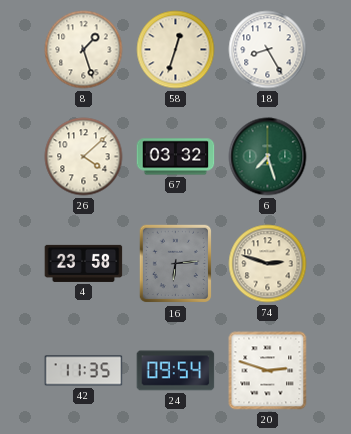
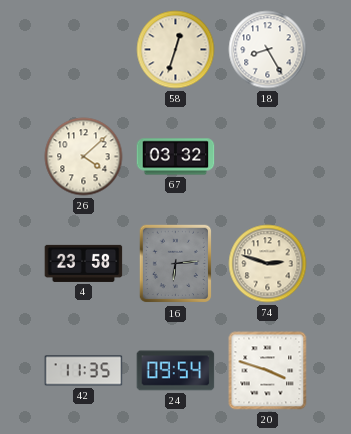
8: 1:27 -> none
6: 7:27 -> none
20: 2:48 -> 3:48
